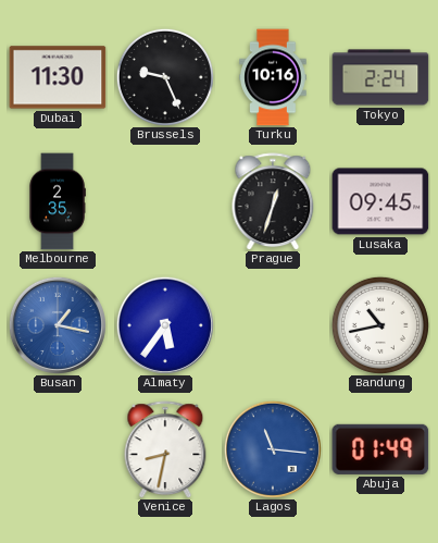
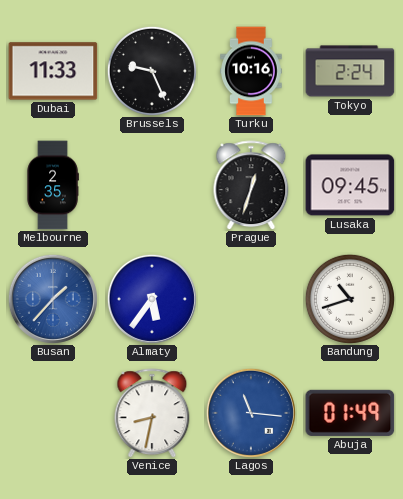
Dubai: 11:30 -> 11:33
Busan: 1:17 -> 1:37
Bandung: 10:43 -> 10:42
